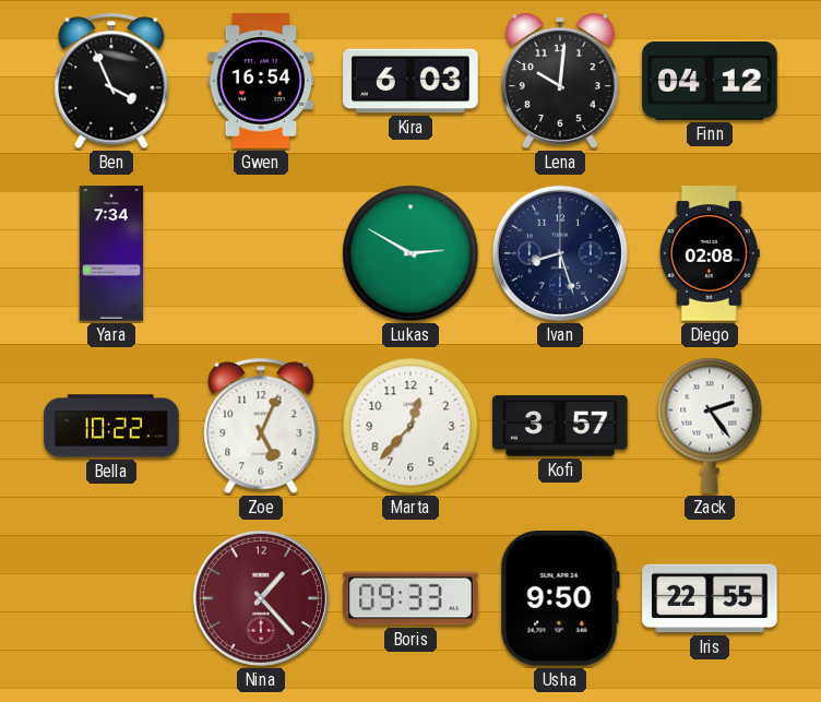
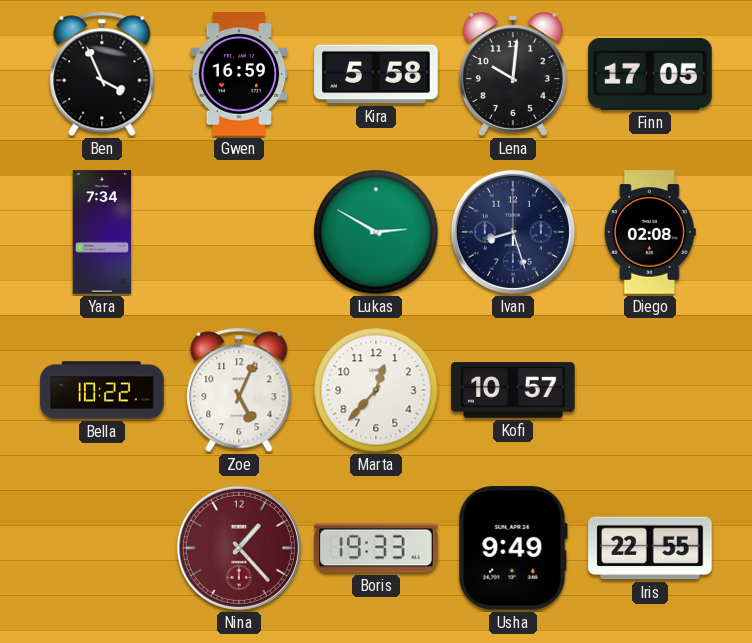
Gwen: 16:54 -> 16:59
Kira: 6:03 -> 5:58
Finn: 04:12 -> 17:05
Kofi: 3:57 -> 10:57
Zack: 2:24 -> none
Boris: 09:33 -> 19:33
Usha: 9:50 -> 9:49
